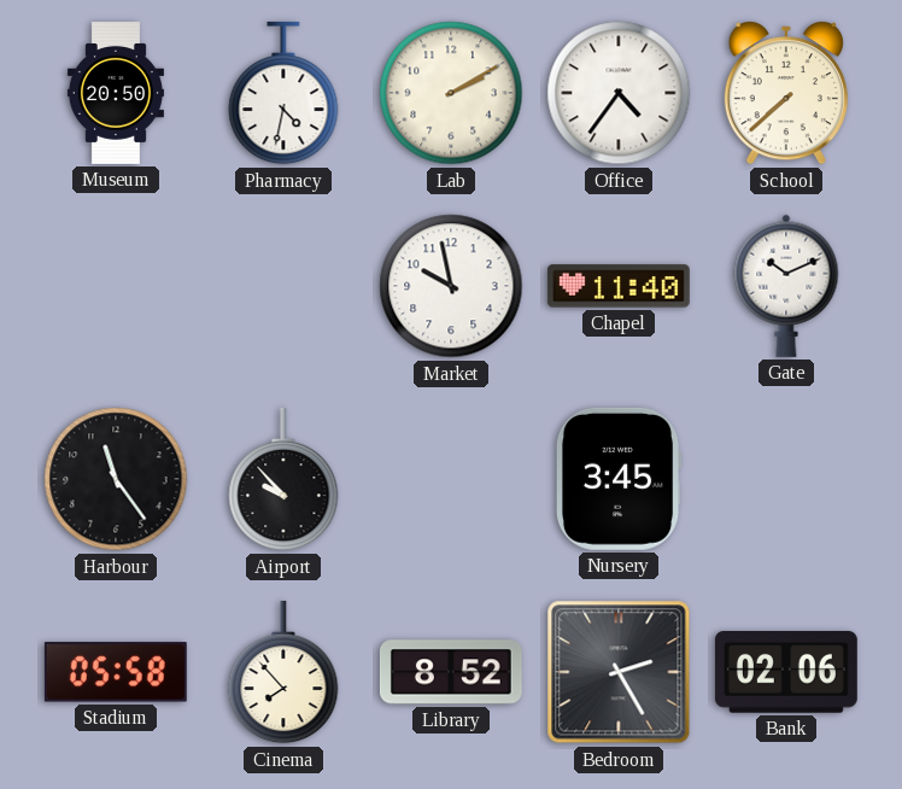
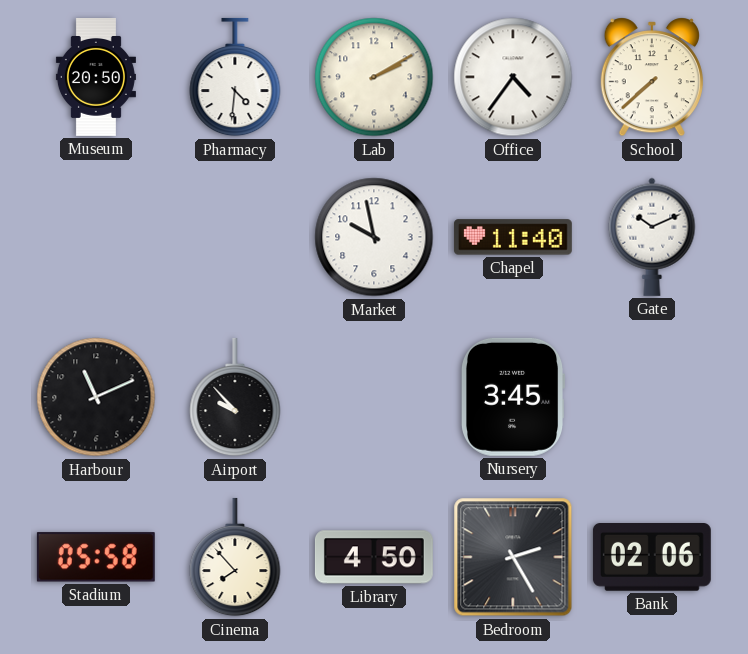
Pharmacy: 4:32 -> 4:31
Harbour: 11:24 -> 11:11
Library: 8:52 -> 4:50
